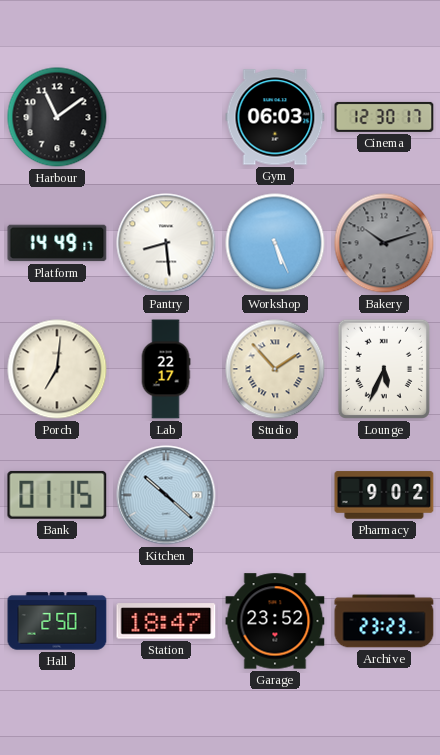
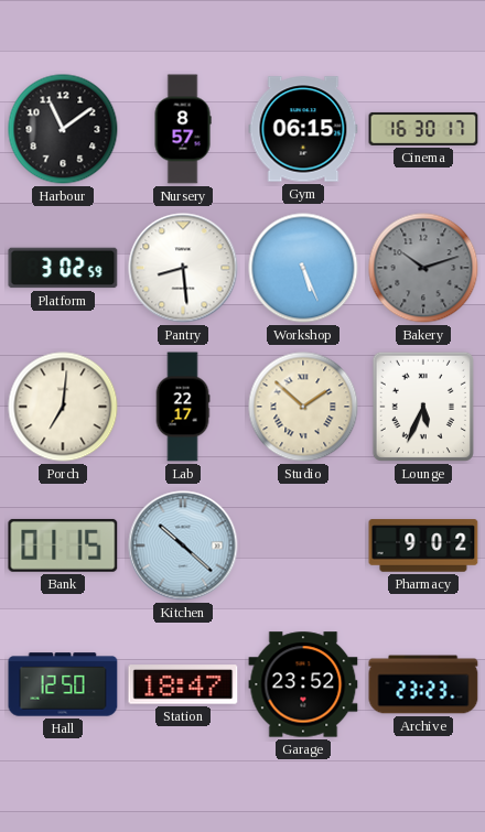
Nursery: none -> 8:57
Gym: 06:03 -> 06:15
Cinema: 12:30 -> 16:30
Platform: 14:49 -> 3:02
Studio: 1:53 -> 1:52
Hall: 2:50 -> 12:50
